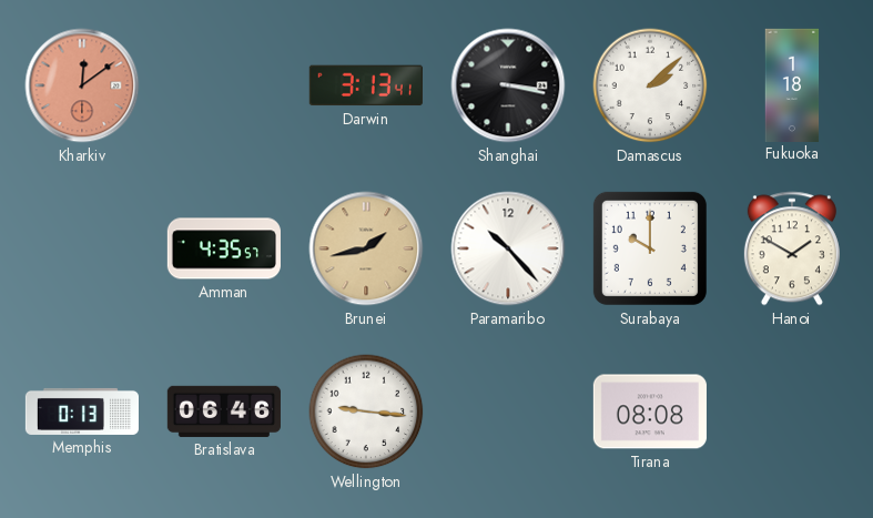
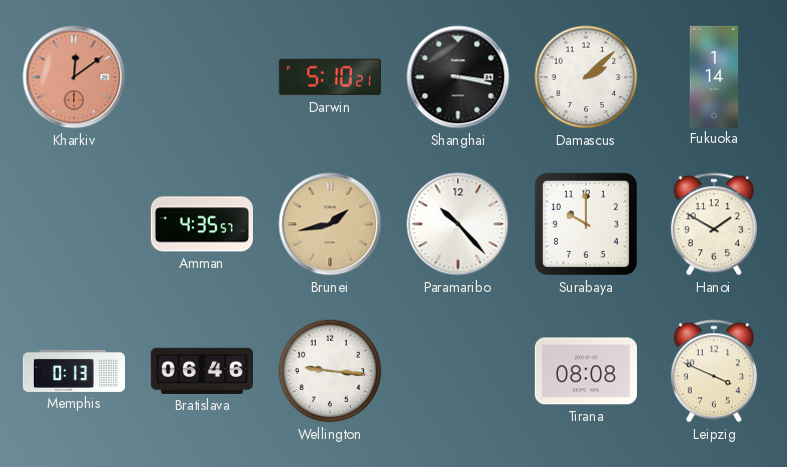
Darwin: 3:13 -> 5:10
Fukuoka: 1:18 -> 1:14
Leipzig: none -> 3:49
